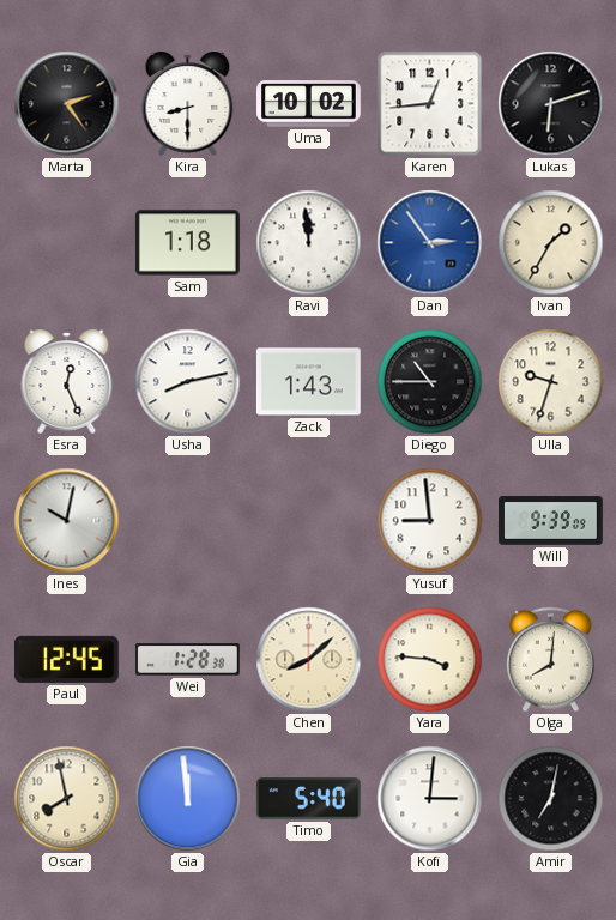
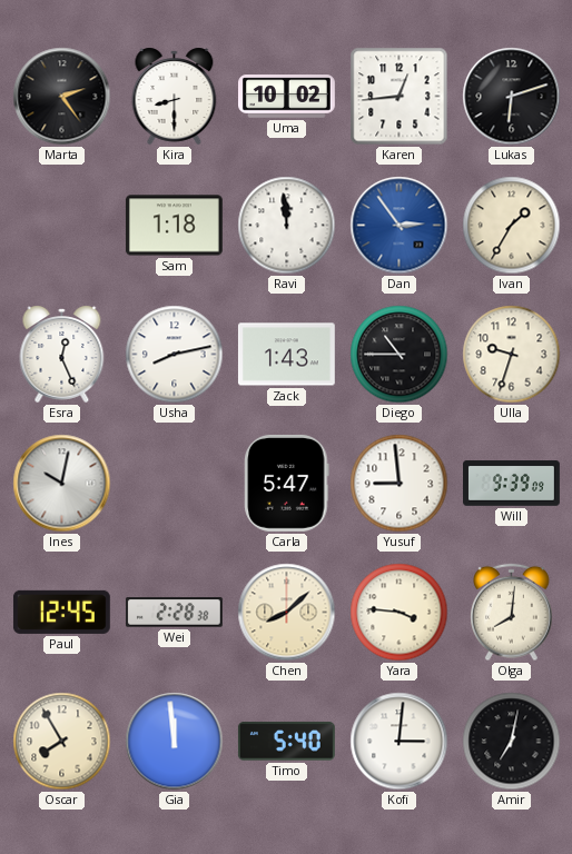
Carla: none -> 5:47
Wei: 1:28 -> 2:28
Oscar: 7:58 -> 7:55
